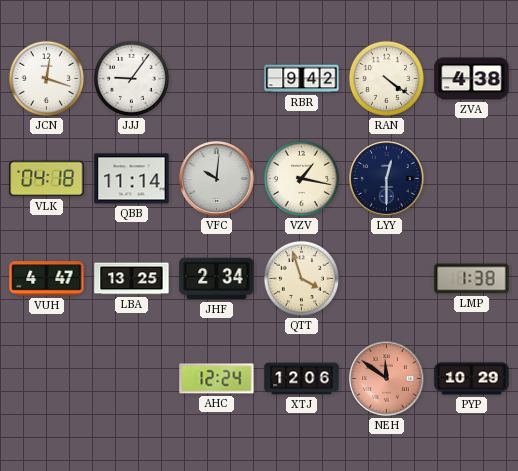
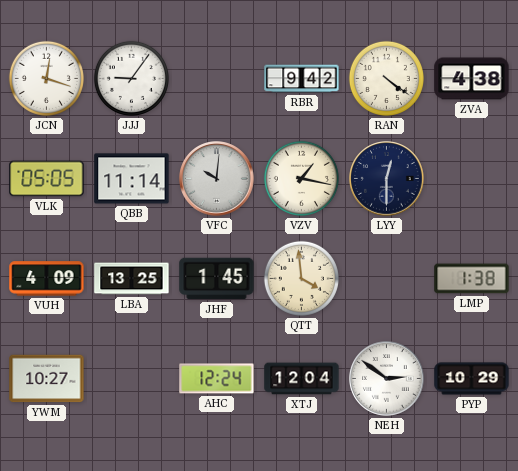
VLK: 04:18 -> 05:05
VUH: 4:47 -> 4:09
JHF: 2:34 -> 1:45
QTT: 3:57 -> 3:59
YWM: none -> 10:27
XTJ: 12:06 -> 12:04
NEH: 11:51 -> 2:51
NEH dial: salmon -> white
